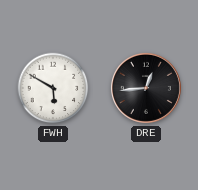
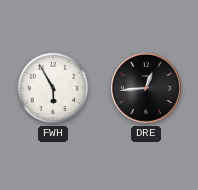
FWH: 5:50 -> 5:55
